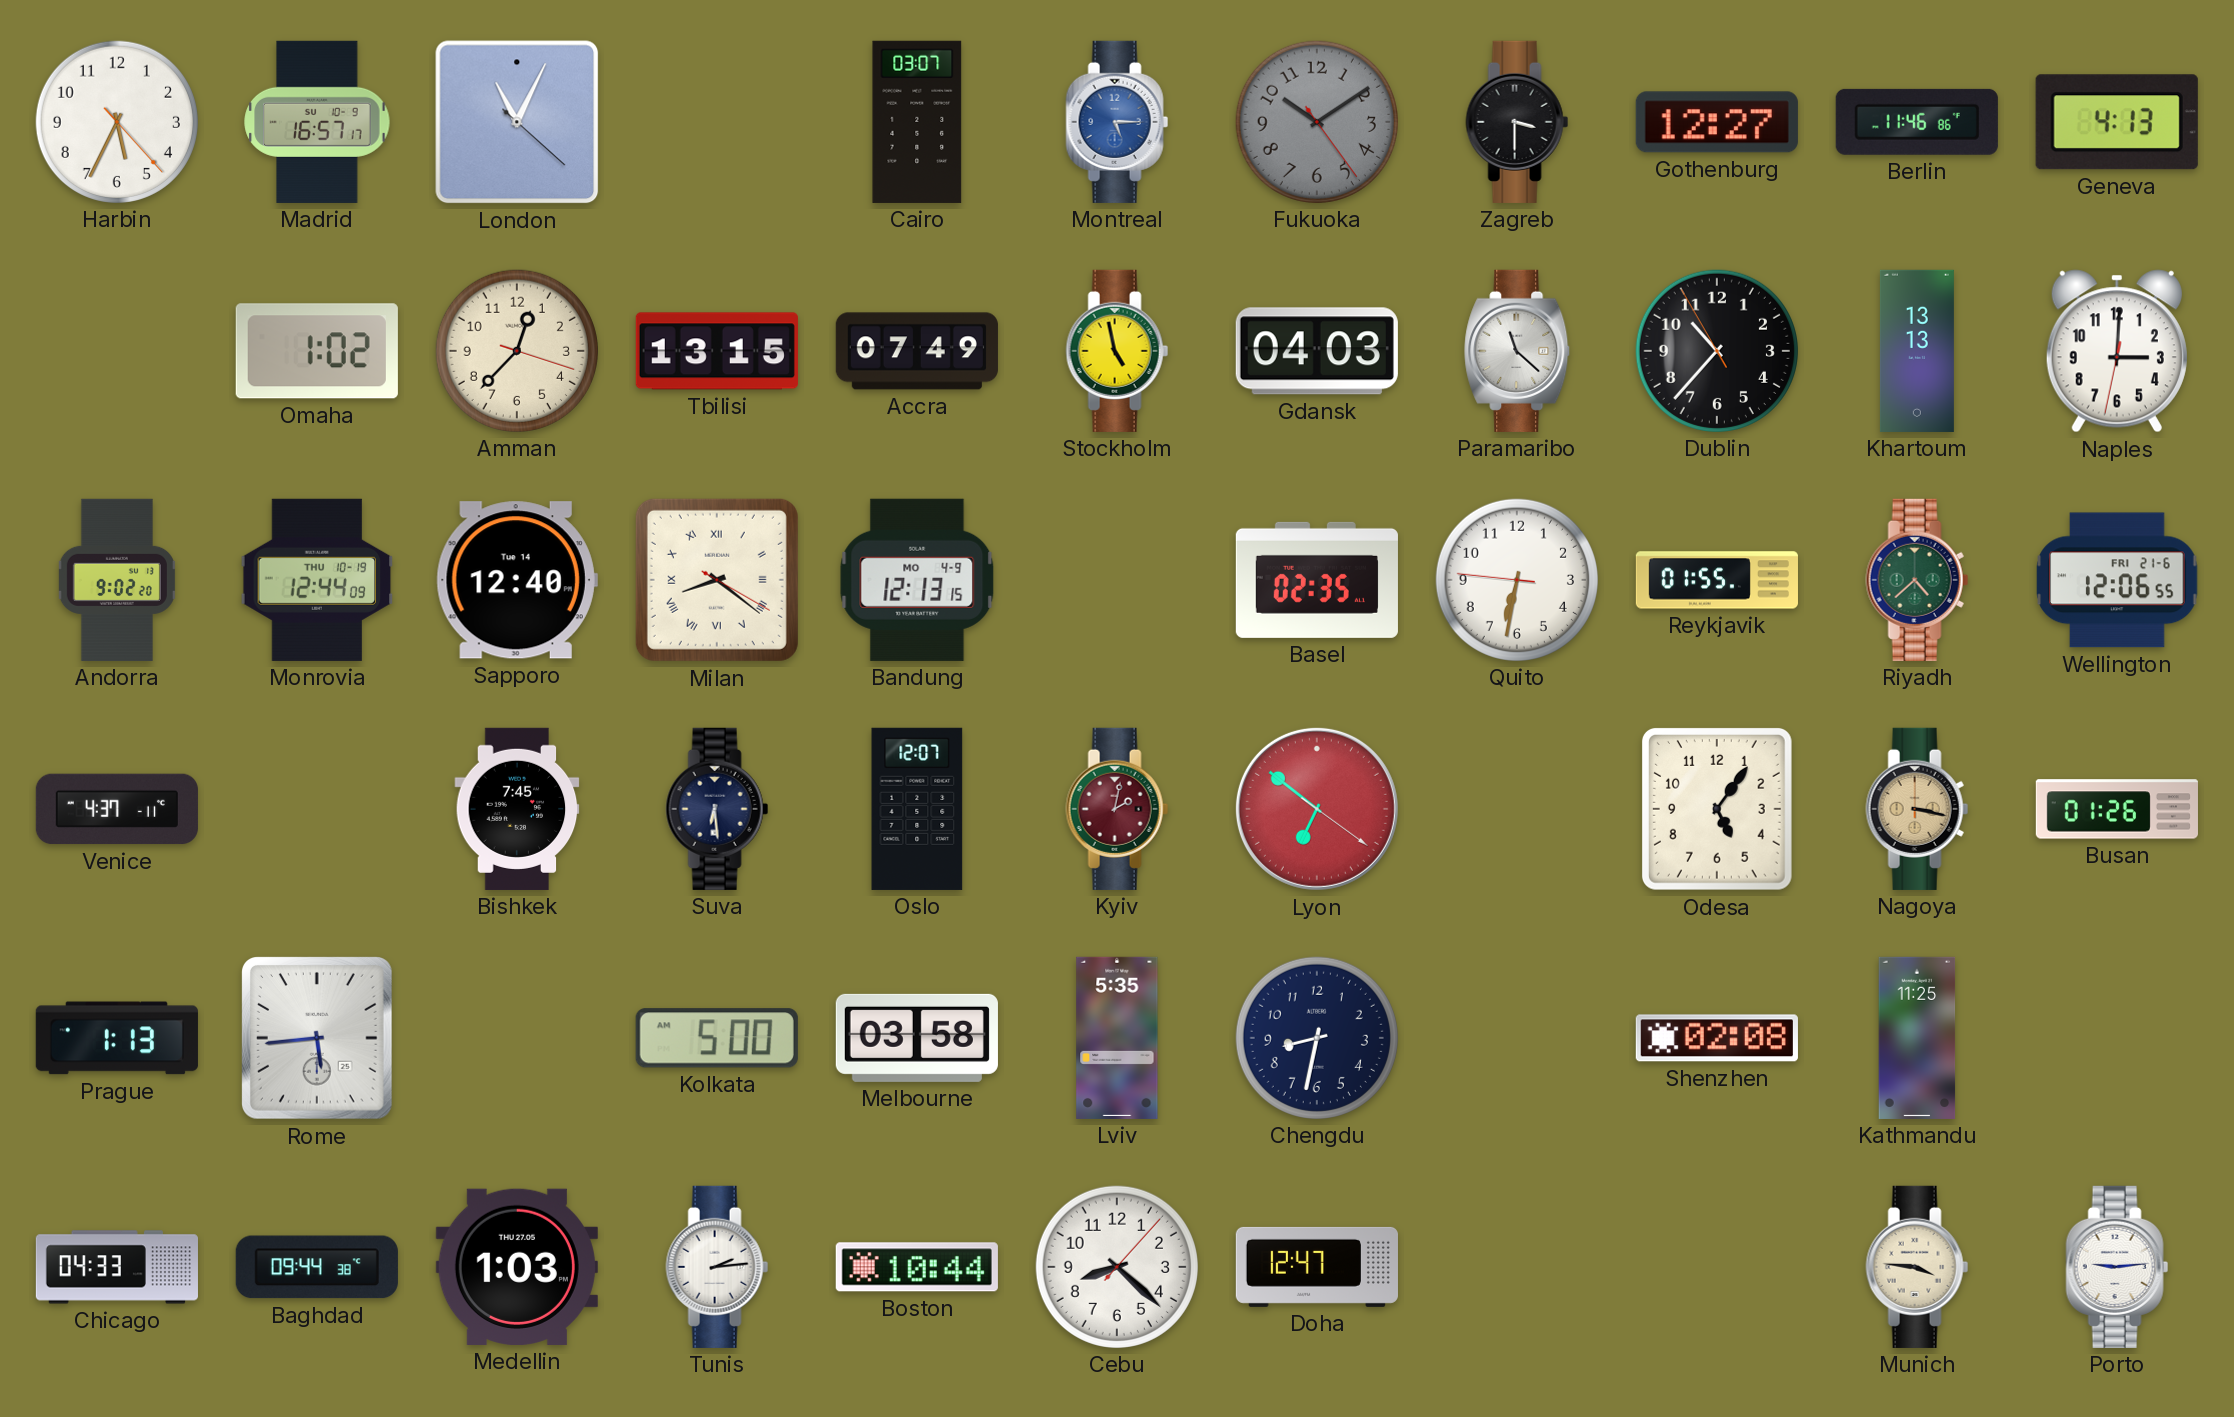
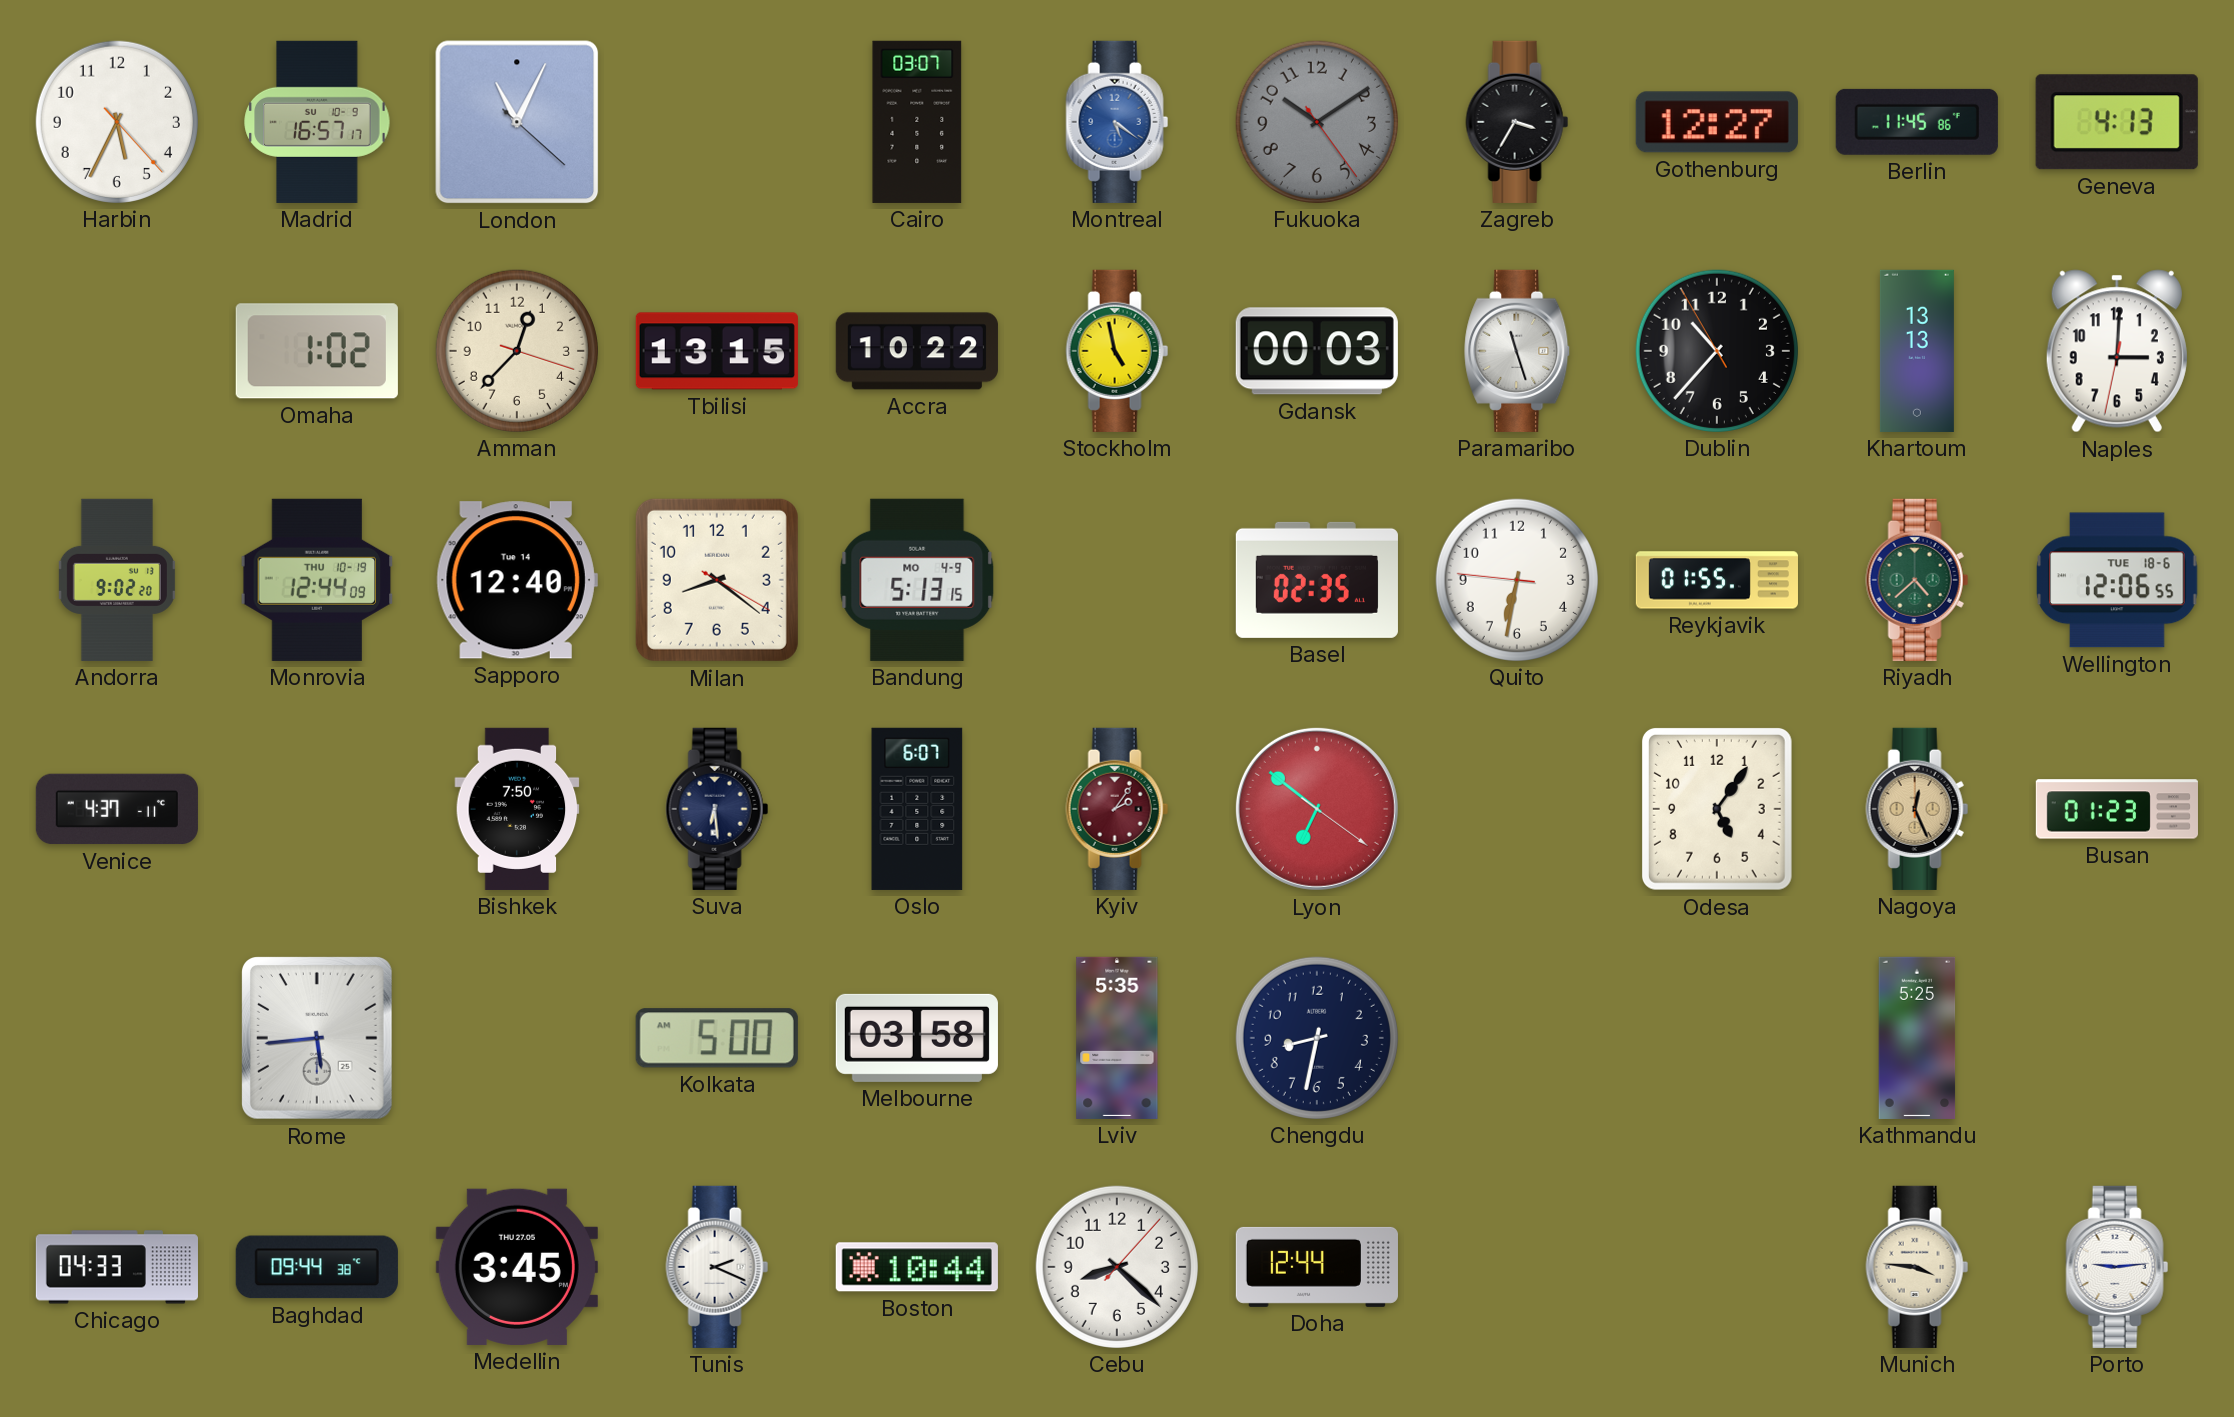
Montreal: 5:15 -> 5:21
Zagreb: 3:30 -> 3:35
Berlin: 11:46 -> 11:45
Accra: 07:49 -> 10:22
Gdansk: 04:03 -> 00:03
Paramaribo: 11:22 -> 11:27
Milan numerals: Roman -> Arabic
Bandung: 12:13 -> 5:13
Wellington date: FRI 21-6 -> TUE 18-6
Bishkek: 7:45 -> 7:50
Oslo: 12:07 -> 6:07
Kyiv: 2:02 -> 2:06
Nagoya: 3:17 -> 12:26
Busan: 01:26 -> 01:23
Prague: 1:13 -> none
Shenzhen: 02:08 -> none
Kathmandu: 11:25 -> 5:25
Medellin: 1:03 -> 3:45
Tunis: 2:14 -> 2:19
Doha: 12:47 -> 12:44
